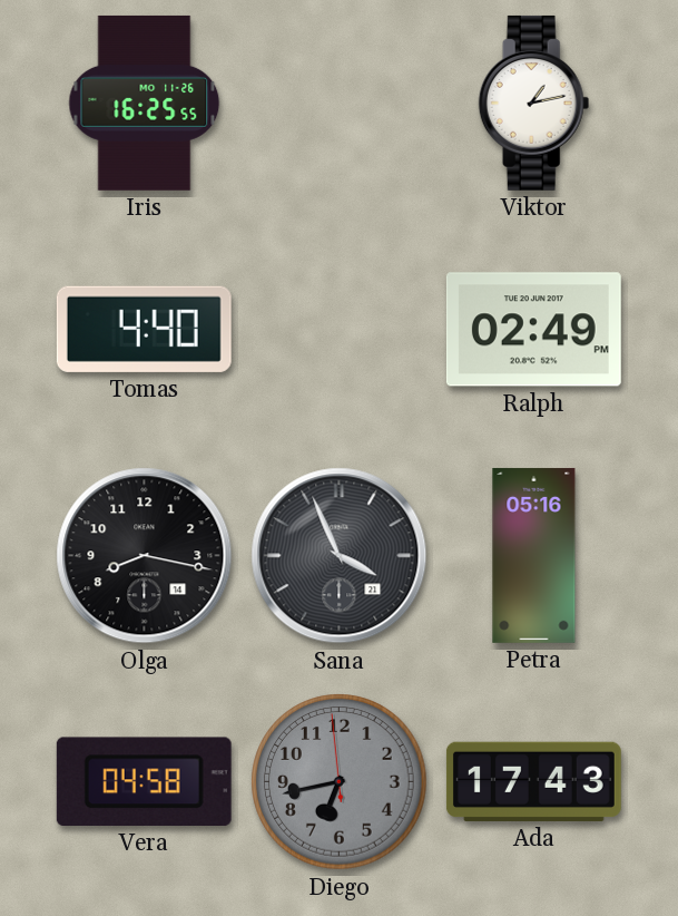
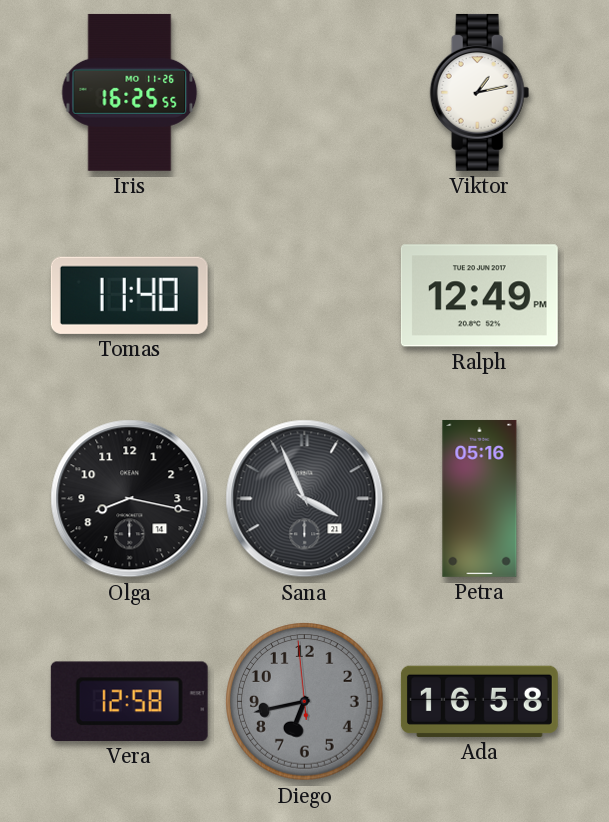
Tomas: 4:40 -> 11:40
Ralph: 02:49 -> 12:49
Vera: 04:58 -> 12:58
Ada: 17:43 -> 16:58
